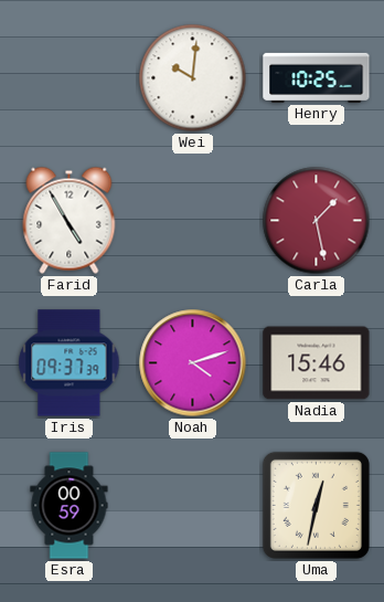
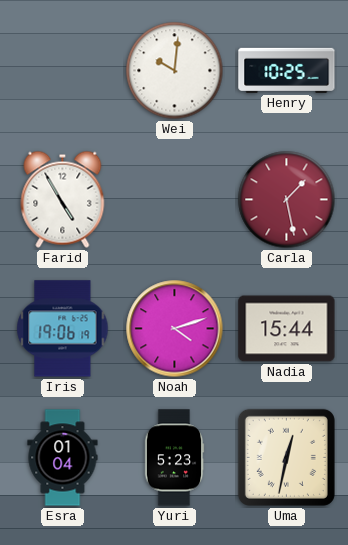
Iris: 09:37 -> 19:06
Nadia: 15:46 -> 15:44
Esra: 00:59 -> 01:04
Yuri: none -> 5:23
